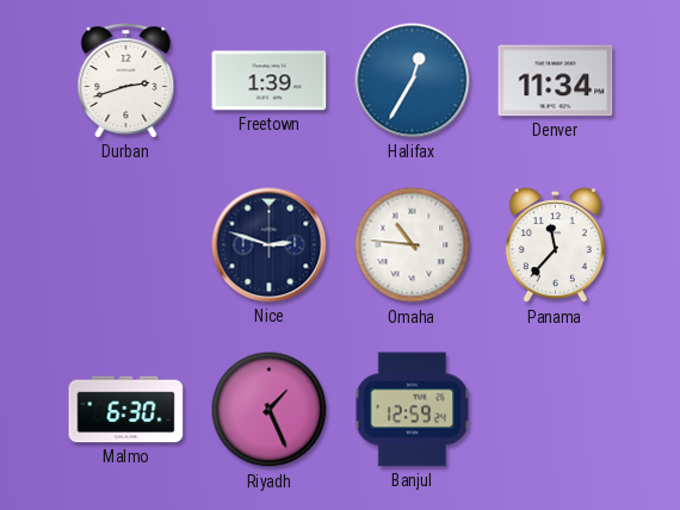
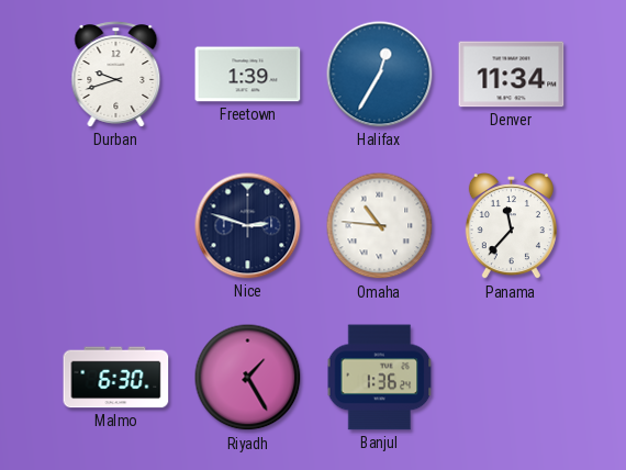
Durban: 2:42 -> 9:42
Riyadh: 1:26 -> 1:25
Banjul: 12:59 -> 1:36
